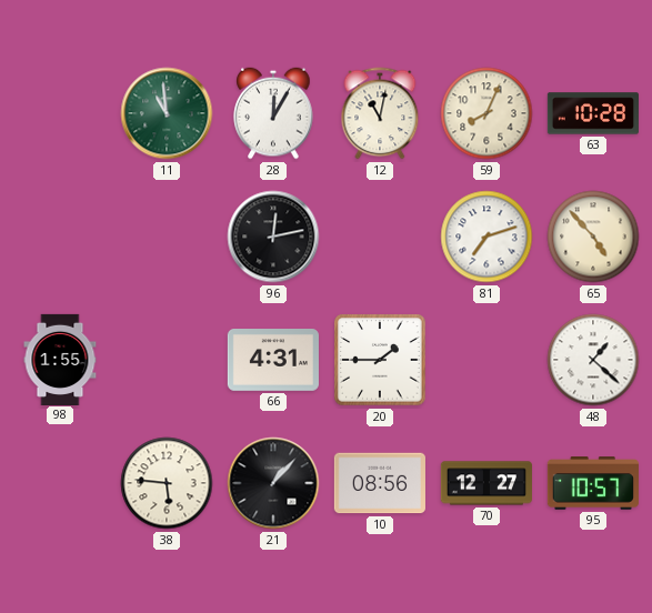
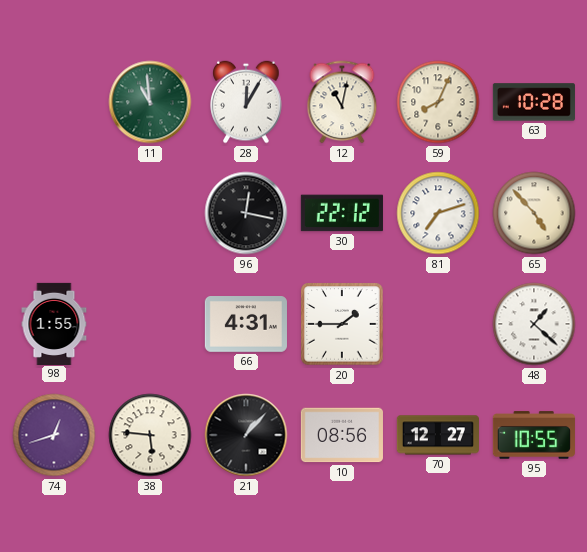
96: 12:13 -> 12:17
30: none -> 22:12
74: none -> 12:42
95: 10:57 -> 10:55
